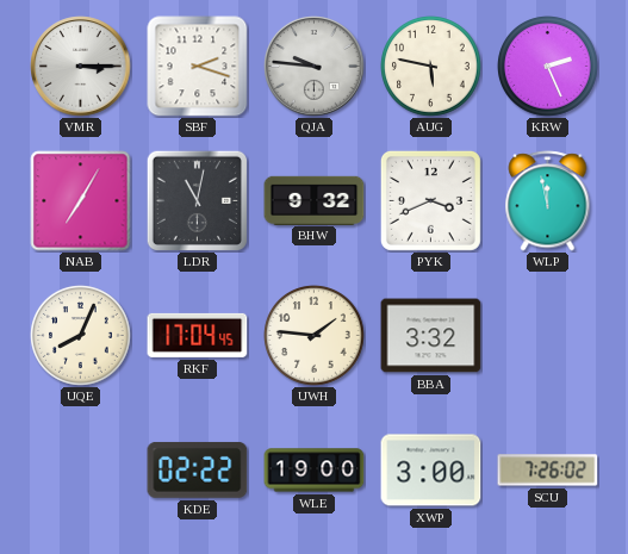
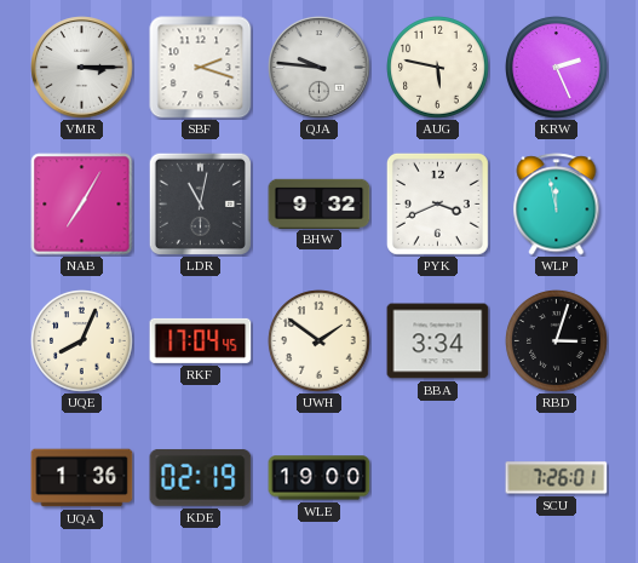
UWH: 1:46 -> 1:51
BBA: 3:32 -> 3:34
RBD: none -> 3:03
UQA: none -> 1:36
KDE: 02:22 -> 02:19
XWP: 3:00 -> none
SCU: 7:26:02 -> 7:26:01
